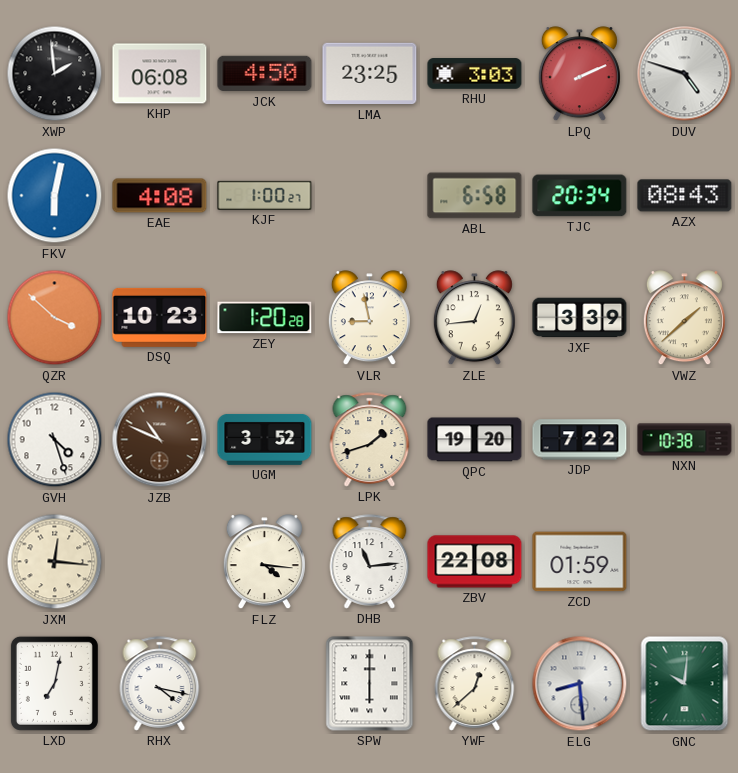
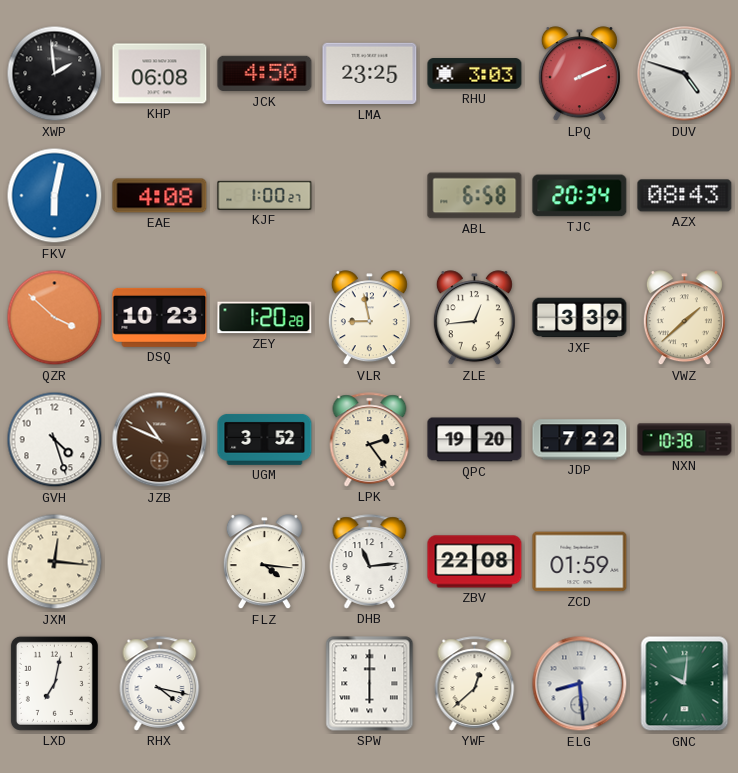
LPK: 1:42 -> 2:24
